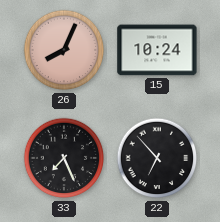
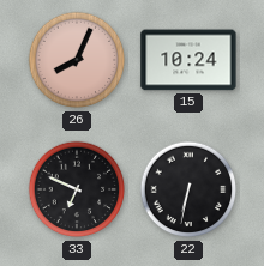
33: 7:26 -> 6:49
22: 6:53 -> 6:32
